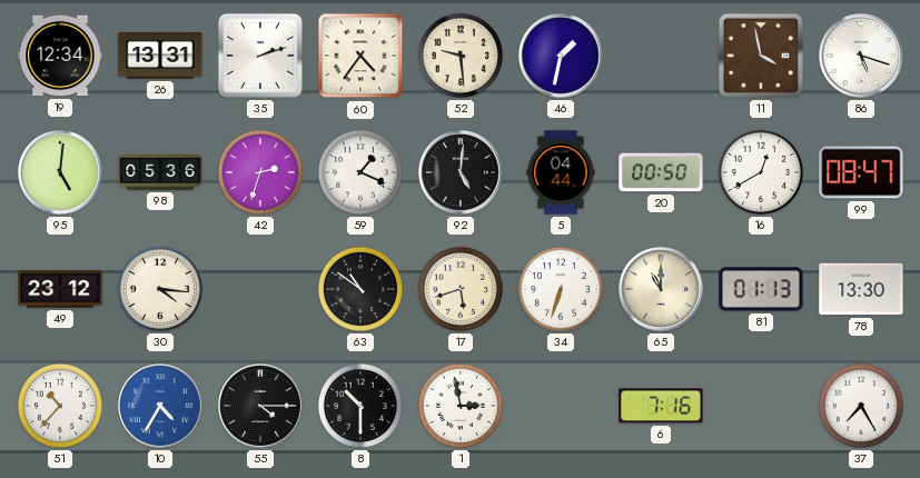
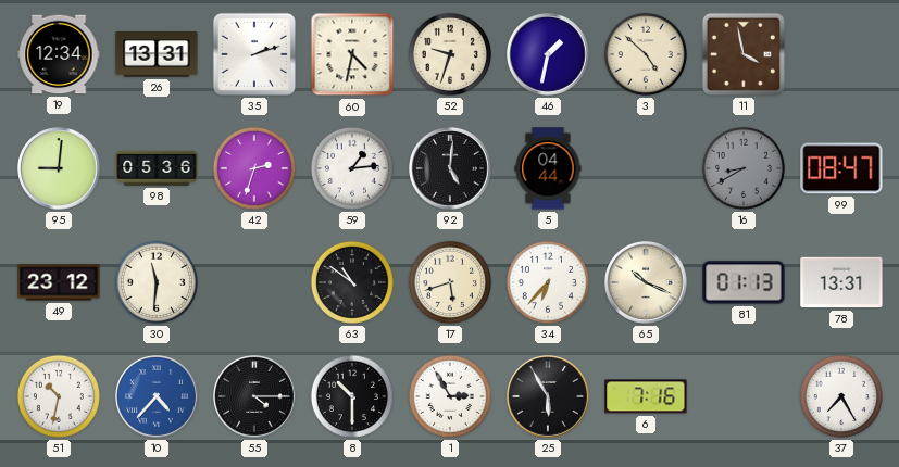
60: 4:36 -> 4:32
52: 9:29 -> 9:33
3: none -> 4:52
86: 5:18 -> none
95: 5:01 -> 9:01
59: 1:19 -> 1:14
20: 00:50 -> none
16: 12:40 -> 8:40
16 dial: white -> grey
30: 4:16 -> 11:31
34: 6:33 -> 6:37
65: 11:00 -> 10:19
78: 13:30 -> 13:31
51: 10:37 -> 10:32
10: 4:35 -> 4:37
1: 2:58 -> 2:55
25: none -> 5:55
